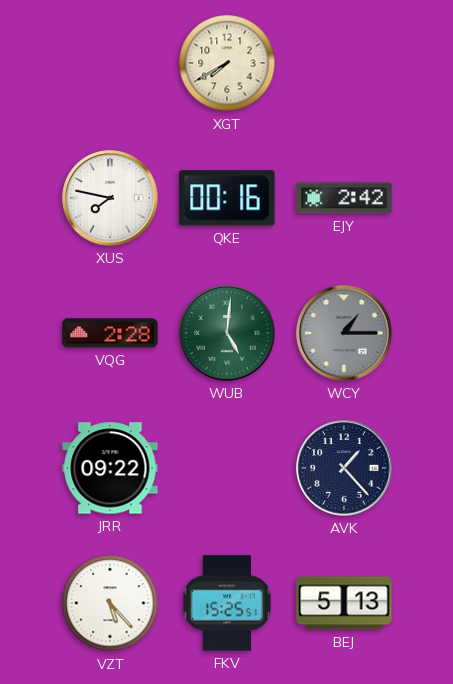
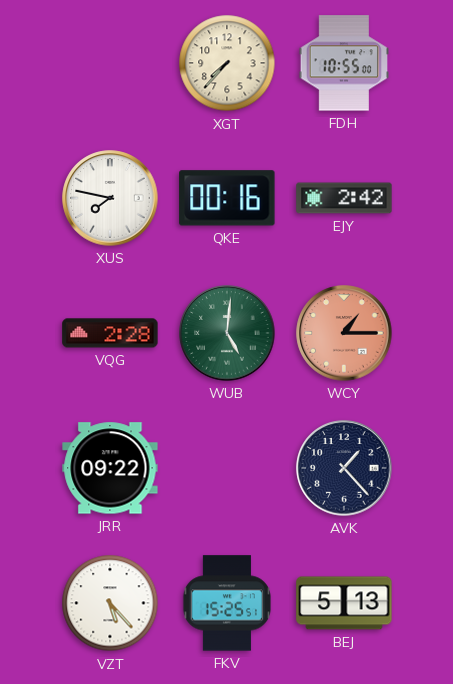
XGT: 7:40 -> 7:37
FDH: none -> 10:55
WCY dial: grey -> salmon
